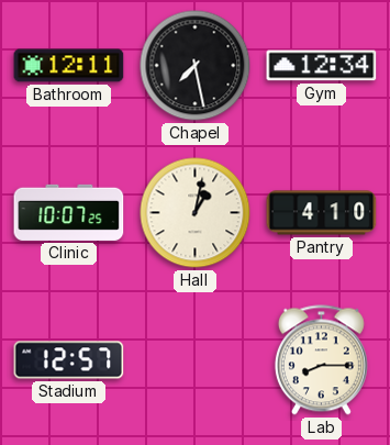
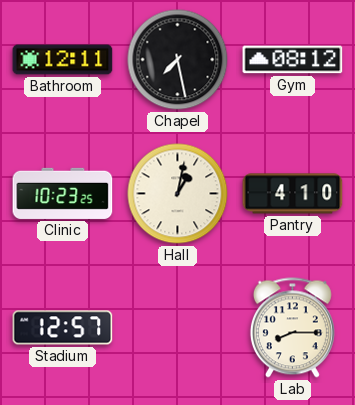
Gym: 12:34 -> 08:12
Clinic: 10:07 -> 10:23
